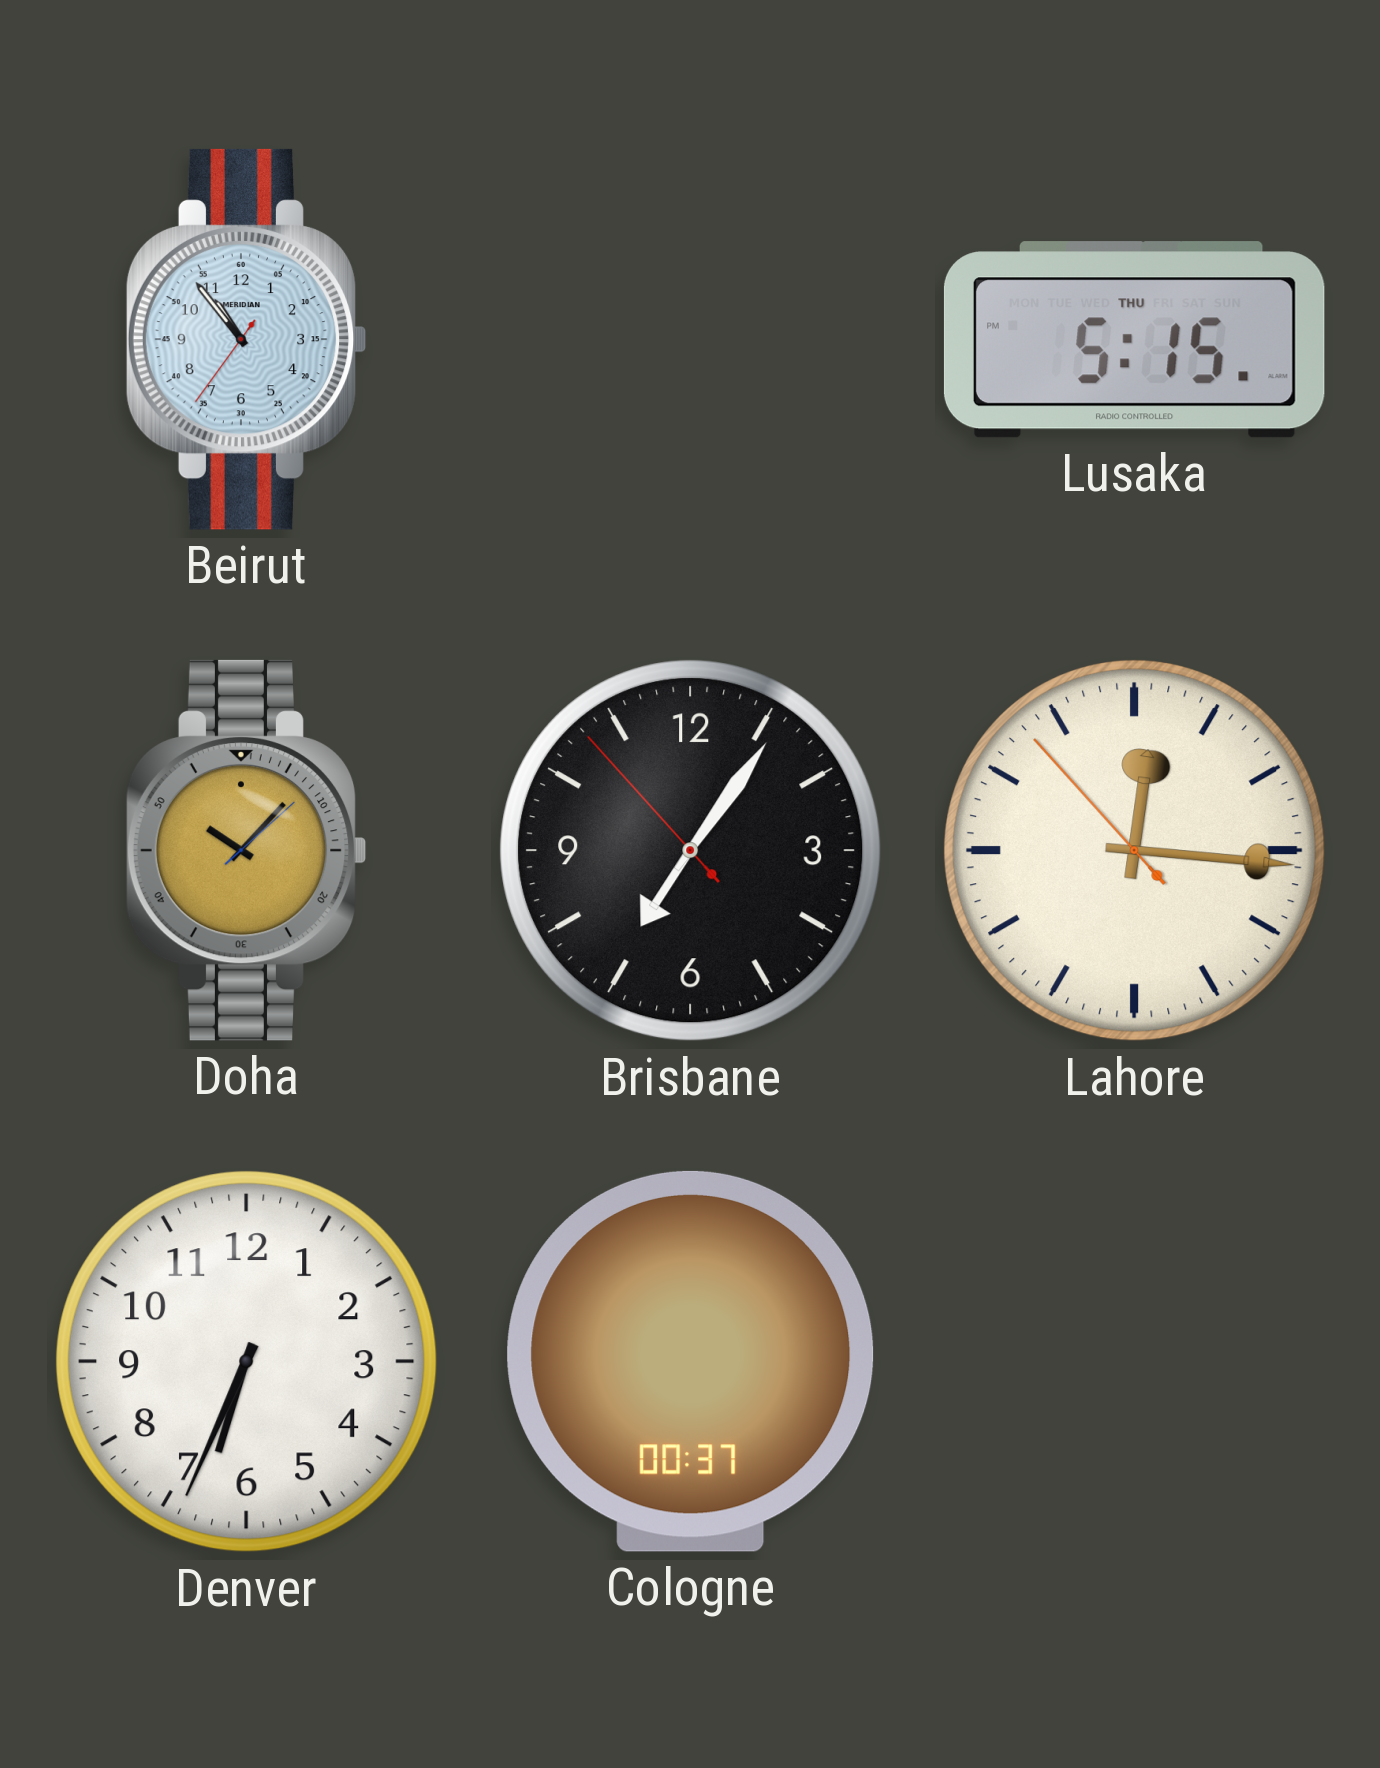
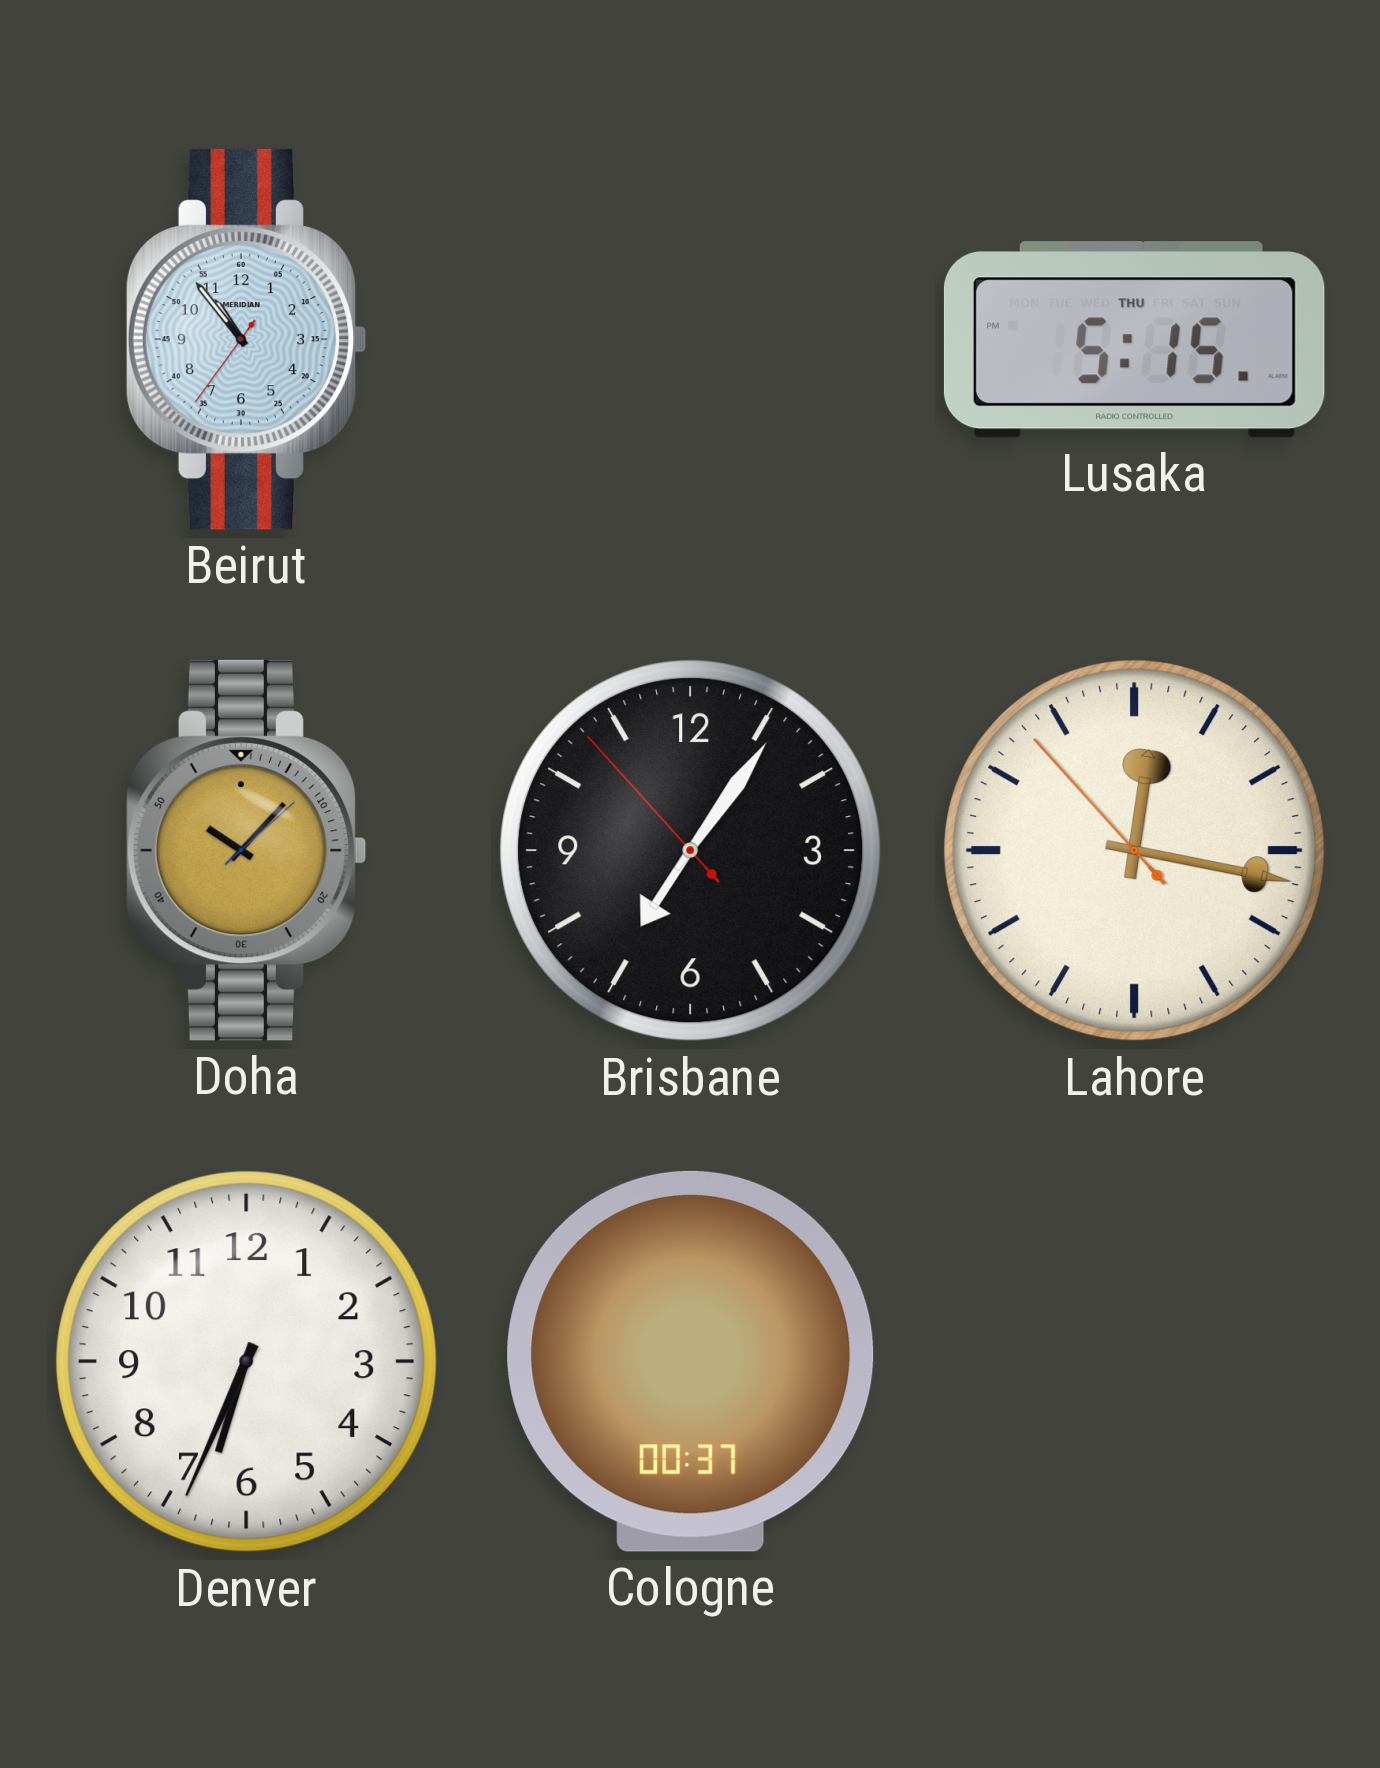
Lahore: 12:15 -> 12:16
